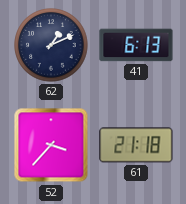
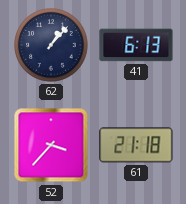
62: 1:11 -> 1:07
